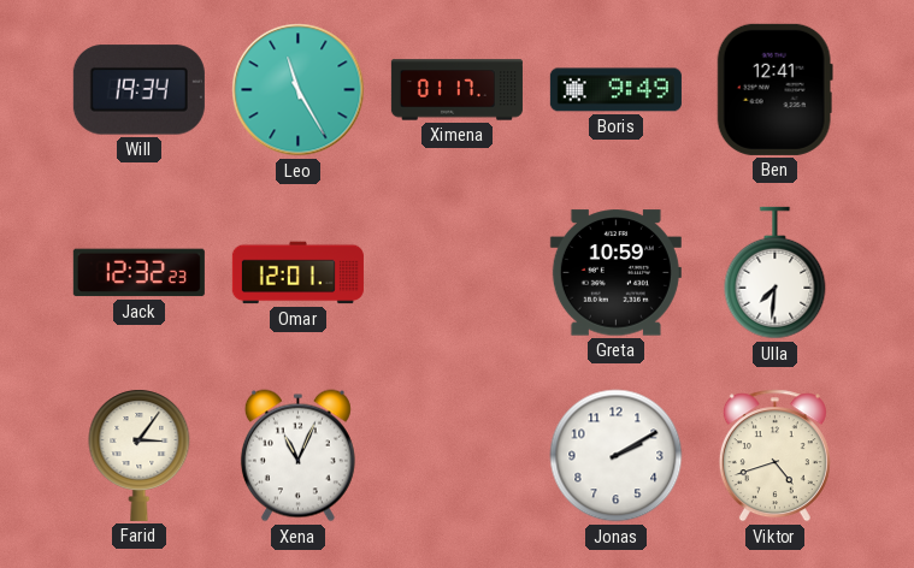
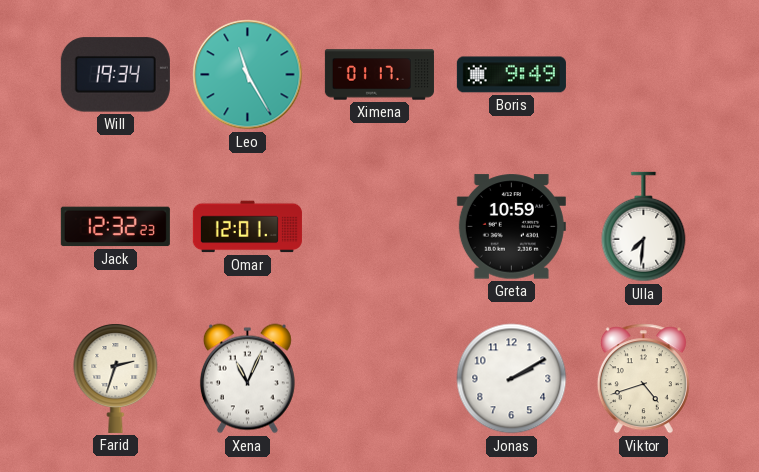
Ben: 12:41 -> none
Farid: 3:06 -> 2:33
